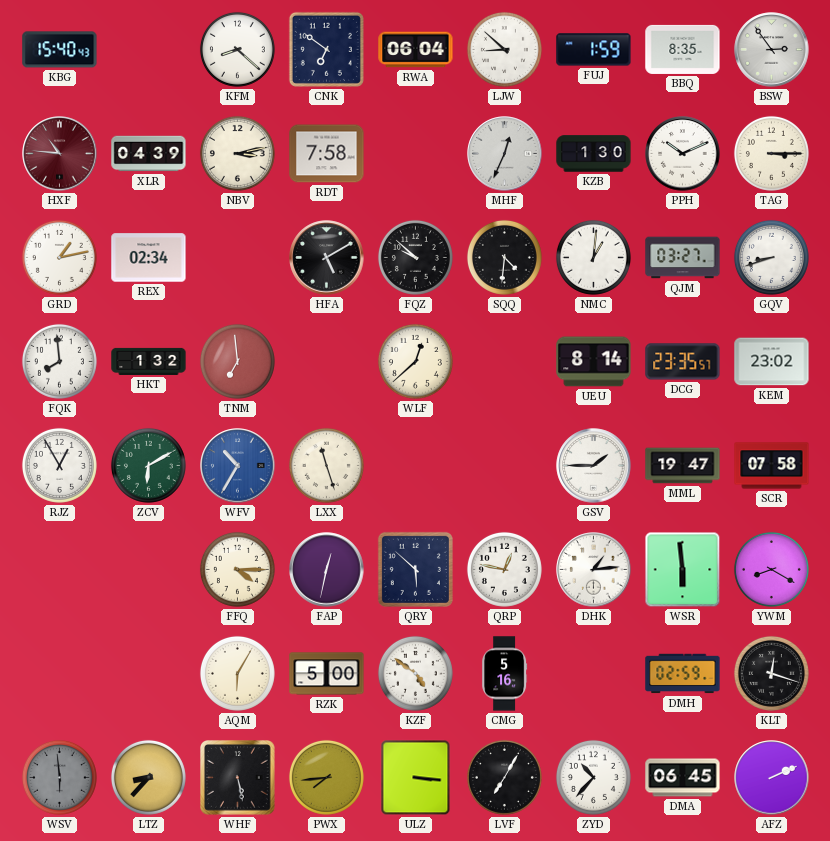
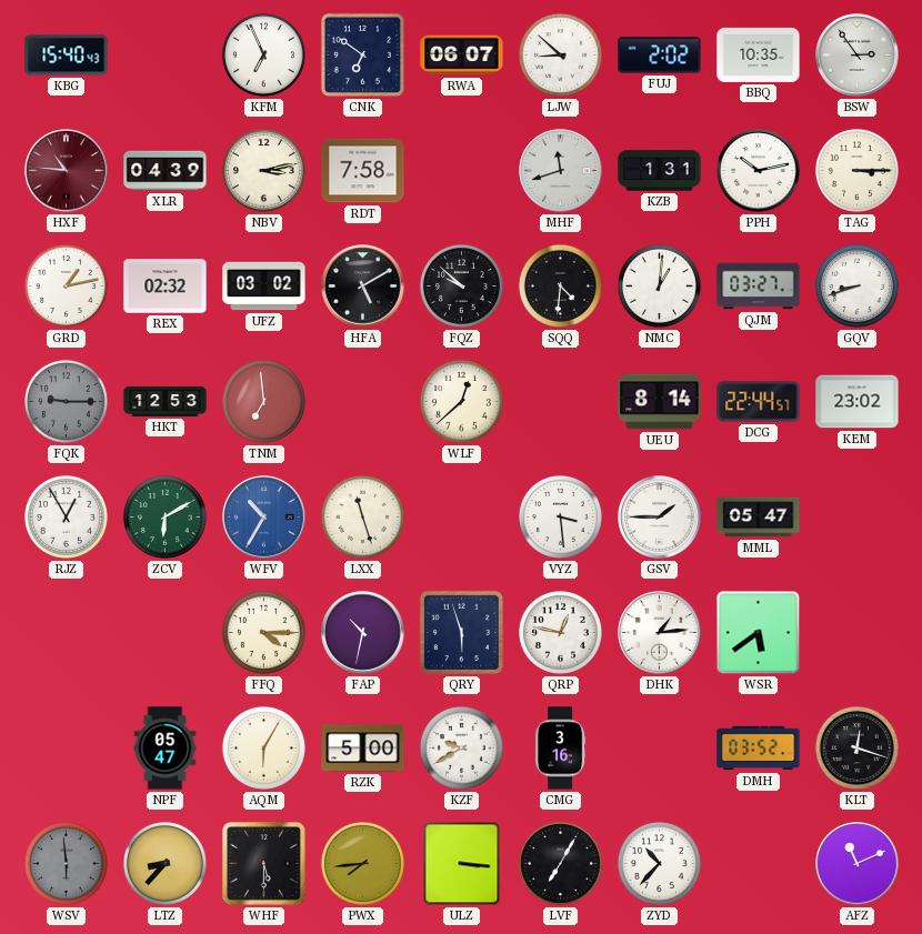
KFM: 8:22 -> 6:56
RWA: 06:04 -> 06:07
FUJ: 1:59 -> 2:02
BBQ: 8:35 -> 10:35
MHF: 12:34 -> 11:42
KZB: 1:30 -> 1:31
PPH: 10:11 -> 10:13
REX: 02:34 -> 02:32
UFZ: none -> 03:02
FQK: 7:59 -> 9:15
FQK dial: white -> grey
HKT: 1:32 -> 12:53
DCG: 23:35 -> 22:44
VYZ: none -> 3:29
MML: 19:47 -> 05:47
SCR: 07:58 -> none
FAP: 12:32 -> 10:32
QRY: 5:52 -> 5:57
WSR: 5:59 -> 5:39
YWM: 8:20 -> none
NPF: none -> 05:47
KZF: 4:51 -> 9:40
CMG: 5:16 -> 3:16
DMH: 02:59 -> 03:52
WHF: 5:28 -> 5:30
DMA: 06:45 -> none
AFZ: 2:11 -> 11:11
